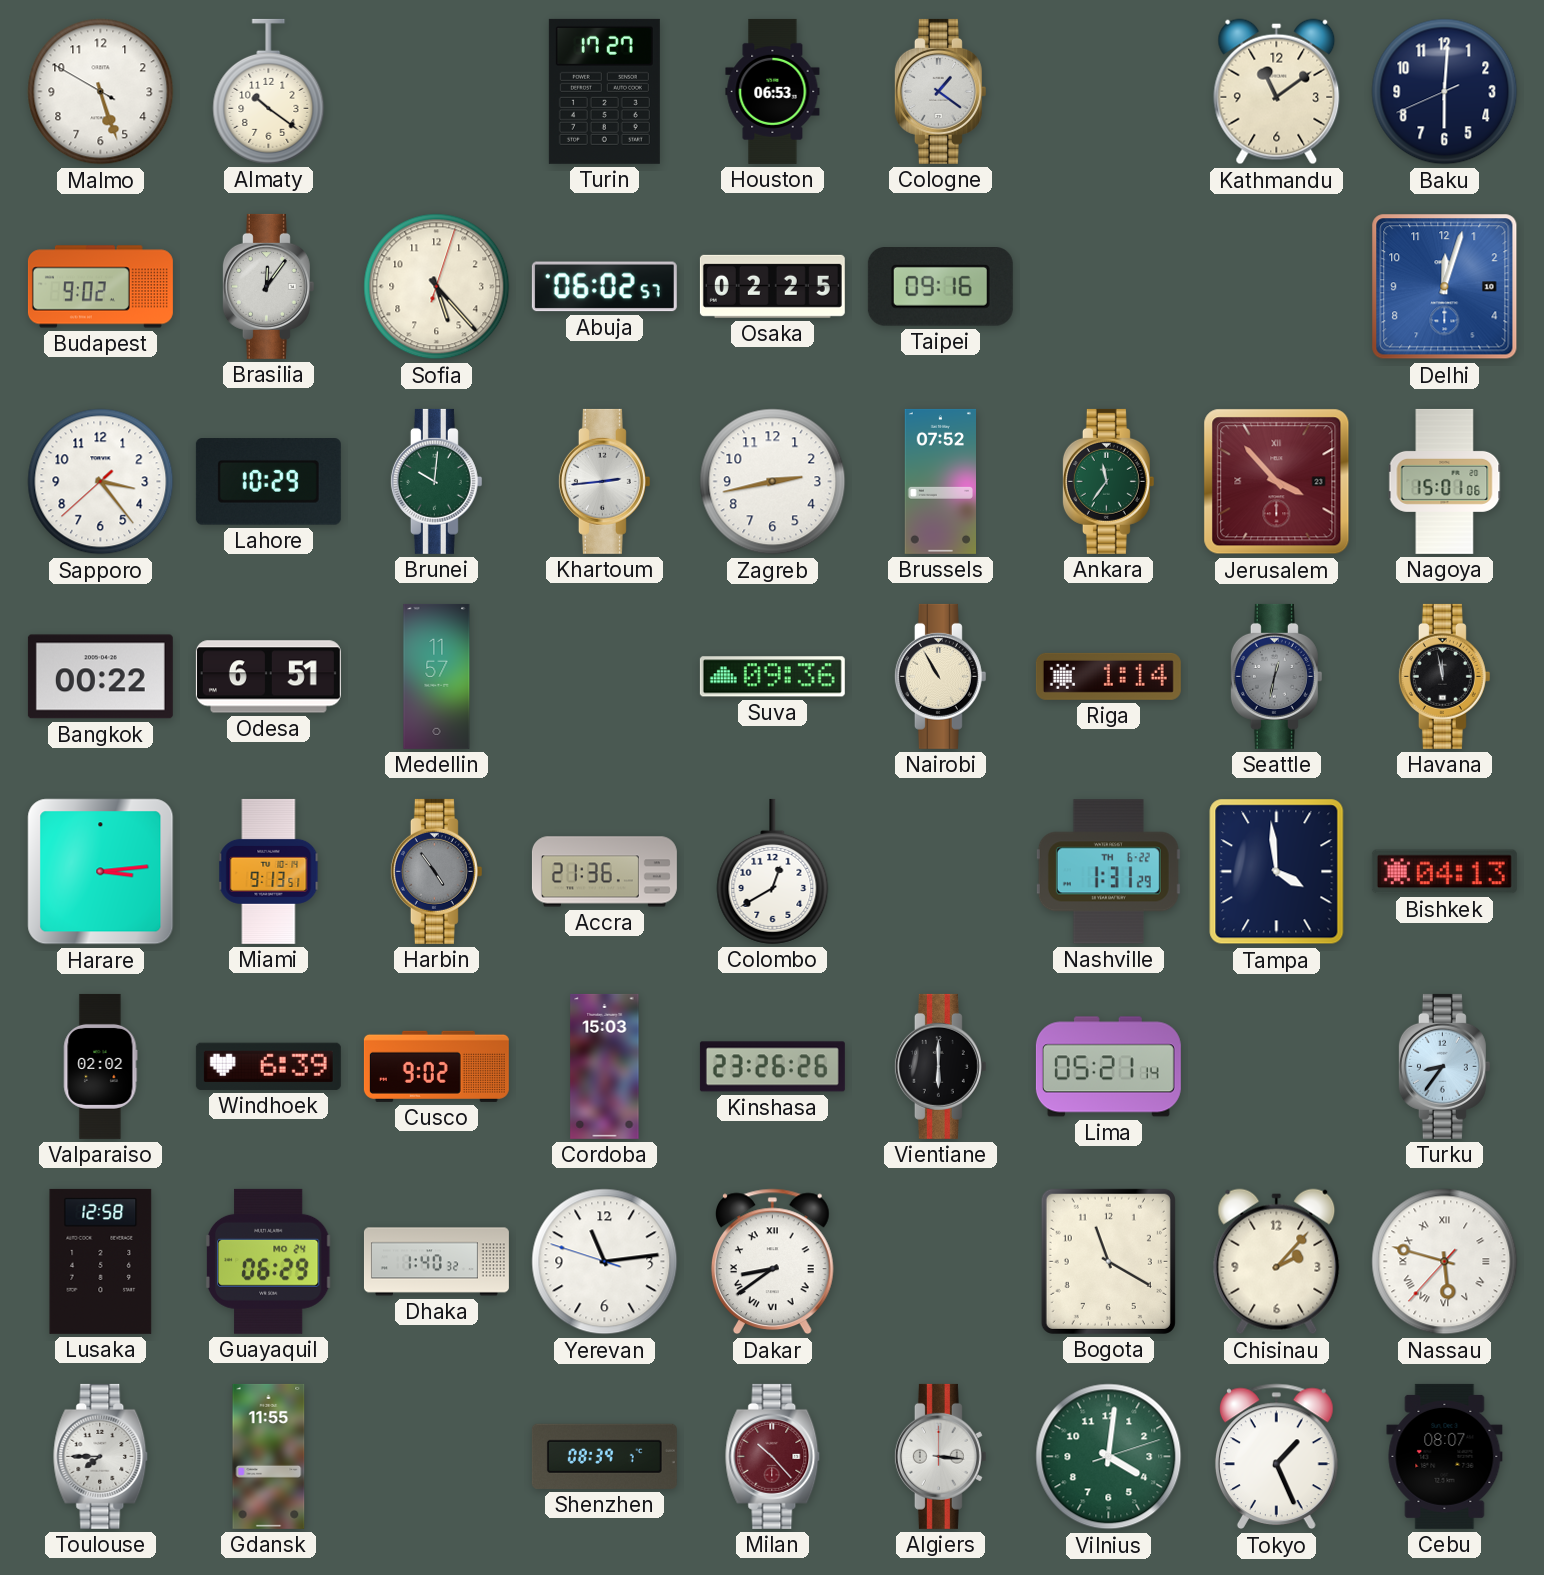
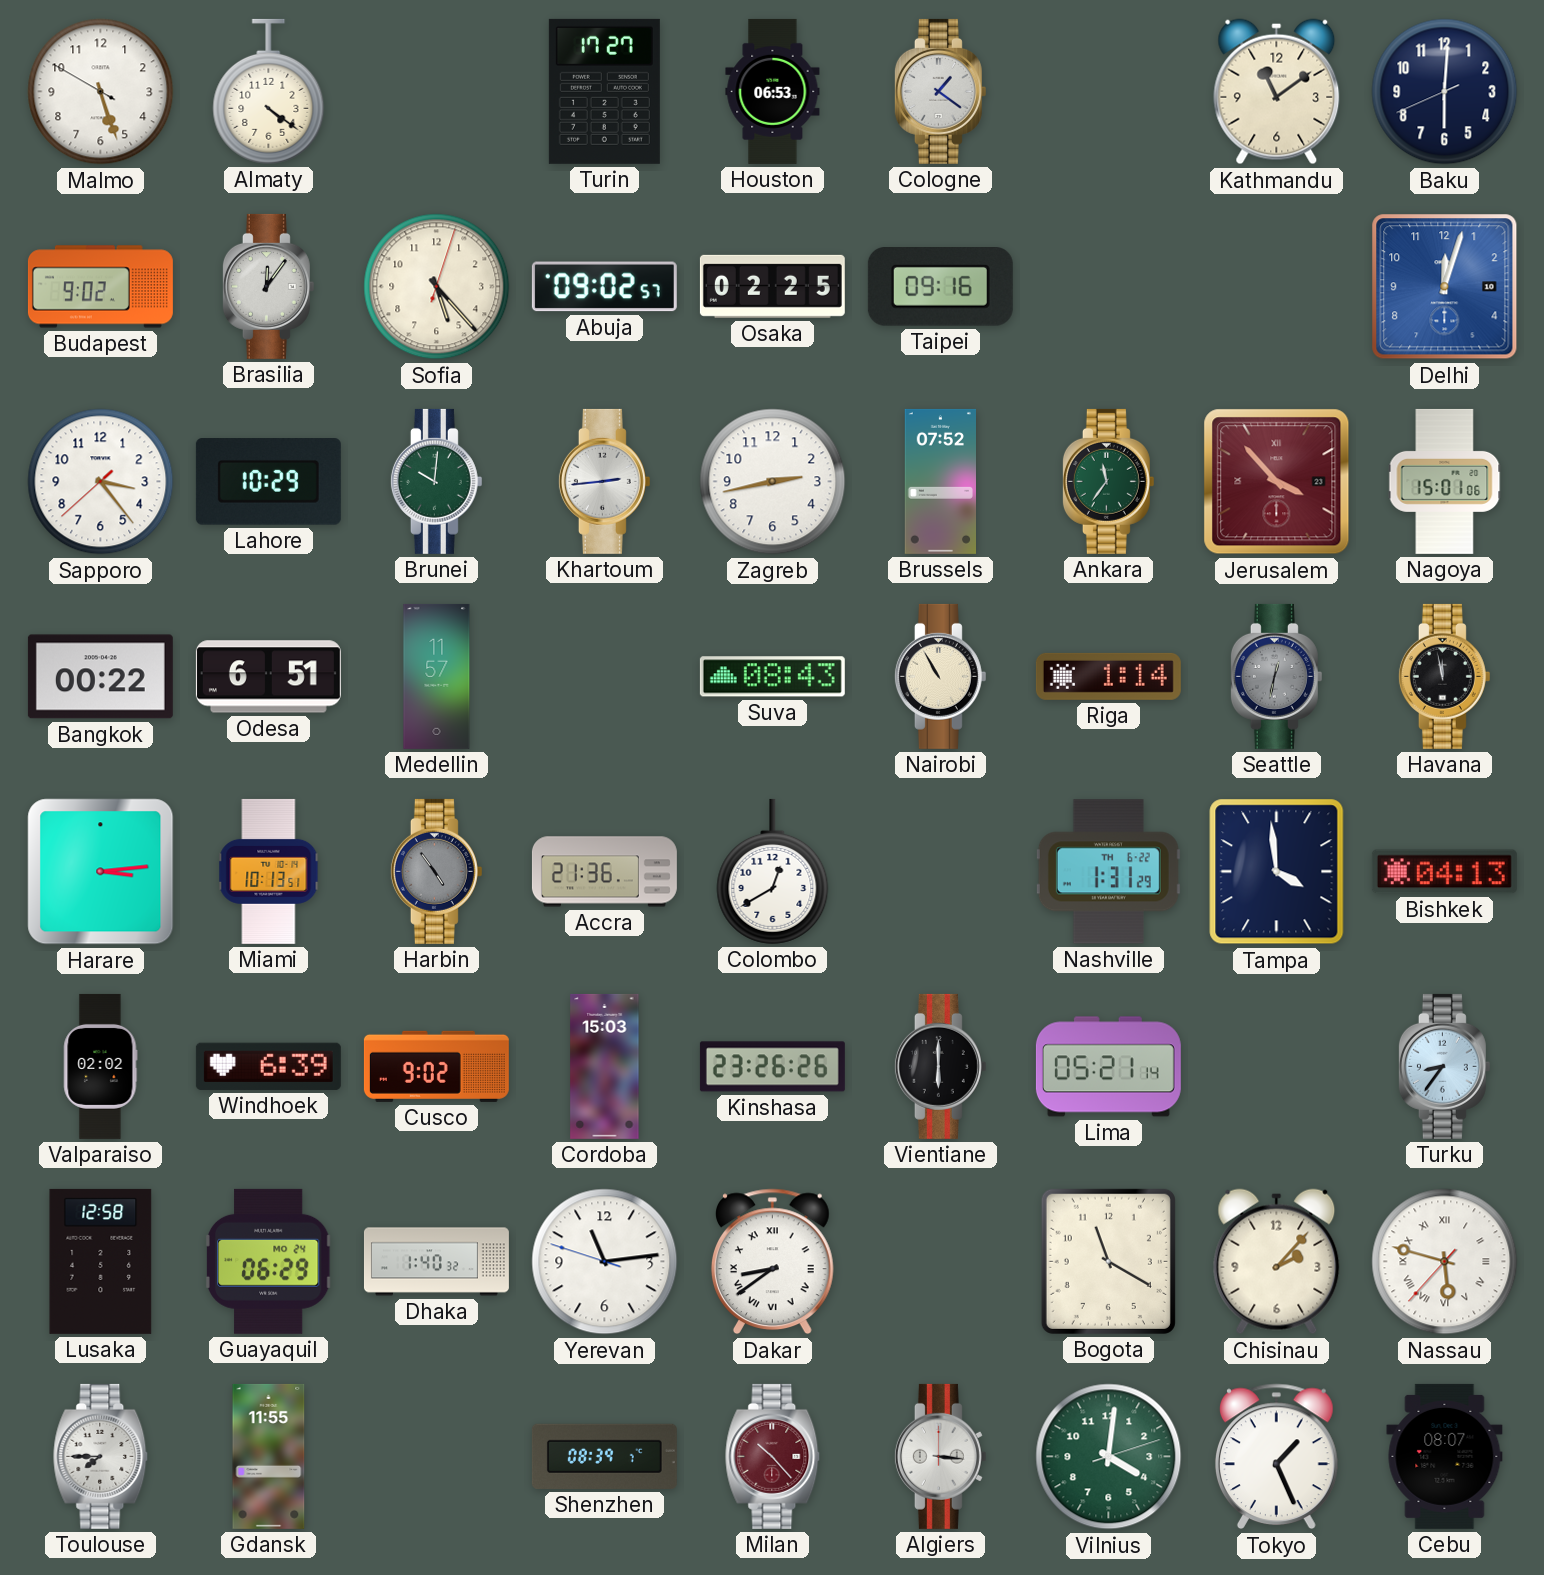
Almaty: 10:21 -> 4:21
Abuja: 06:02 -> 09:02
Suva: 09:36 -> 08:43
Miami: 9:13 -> 10:13
